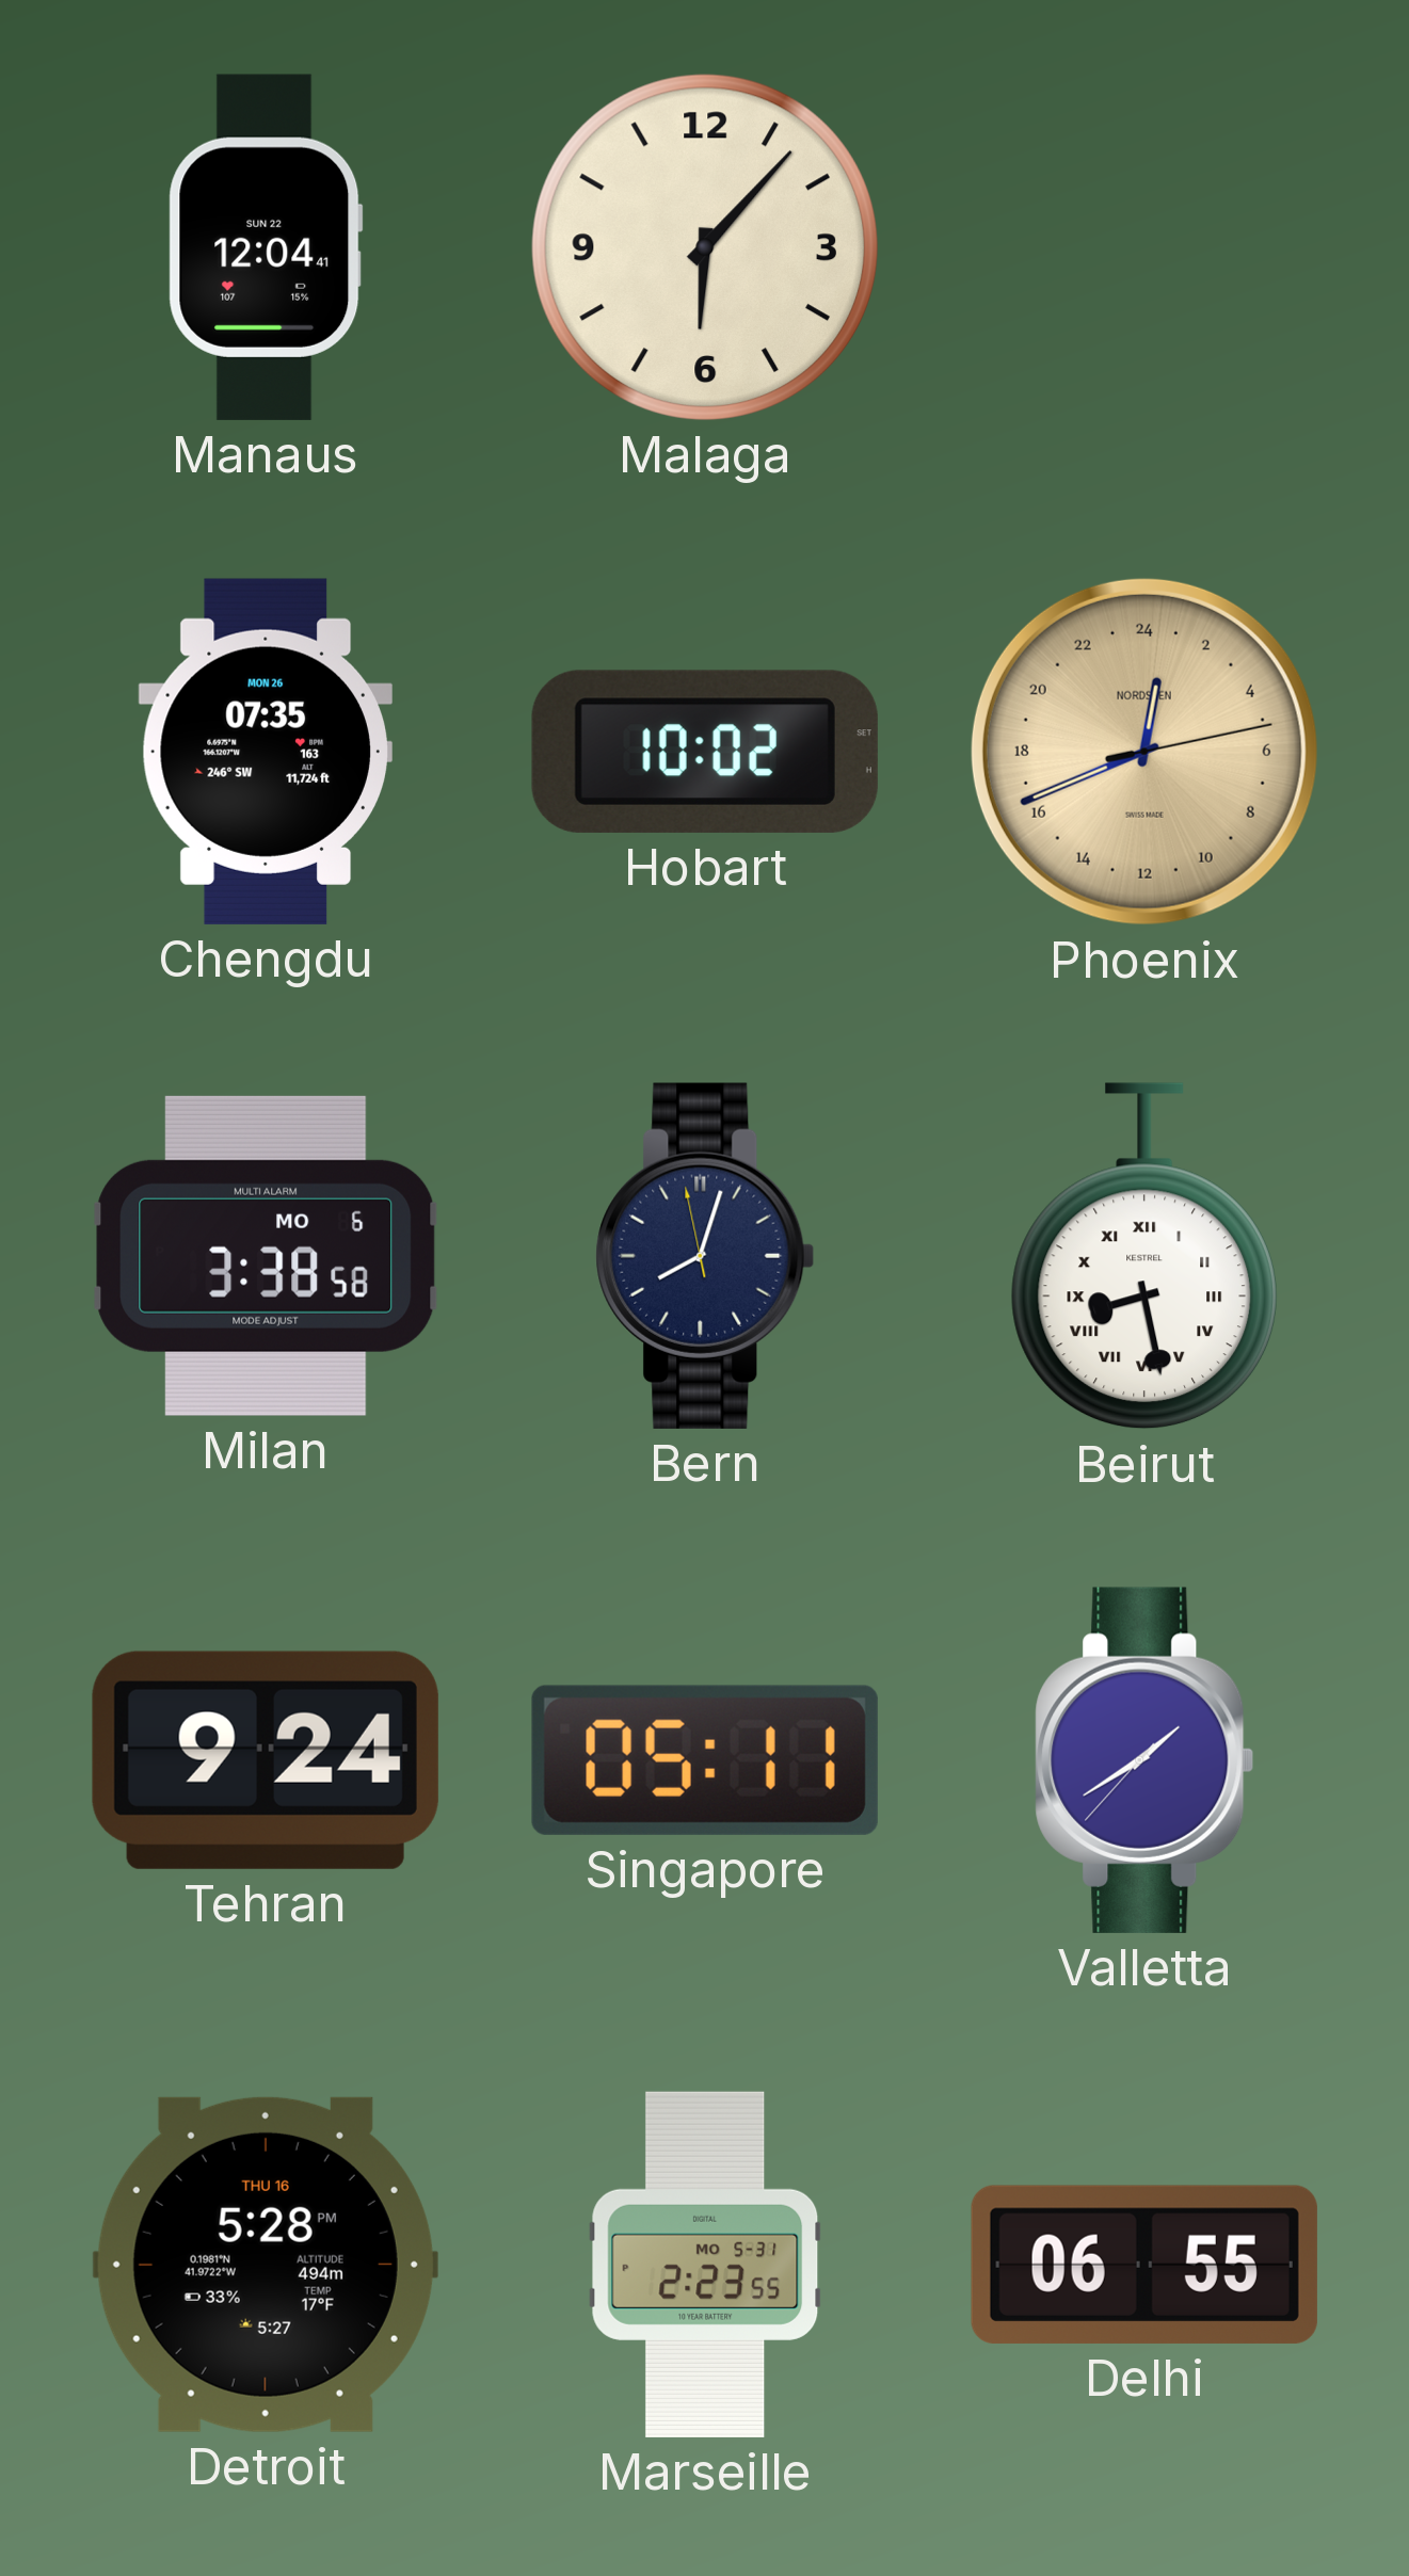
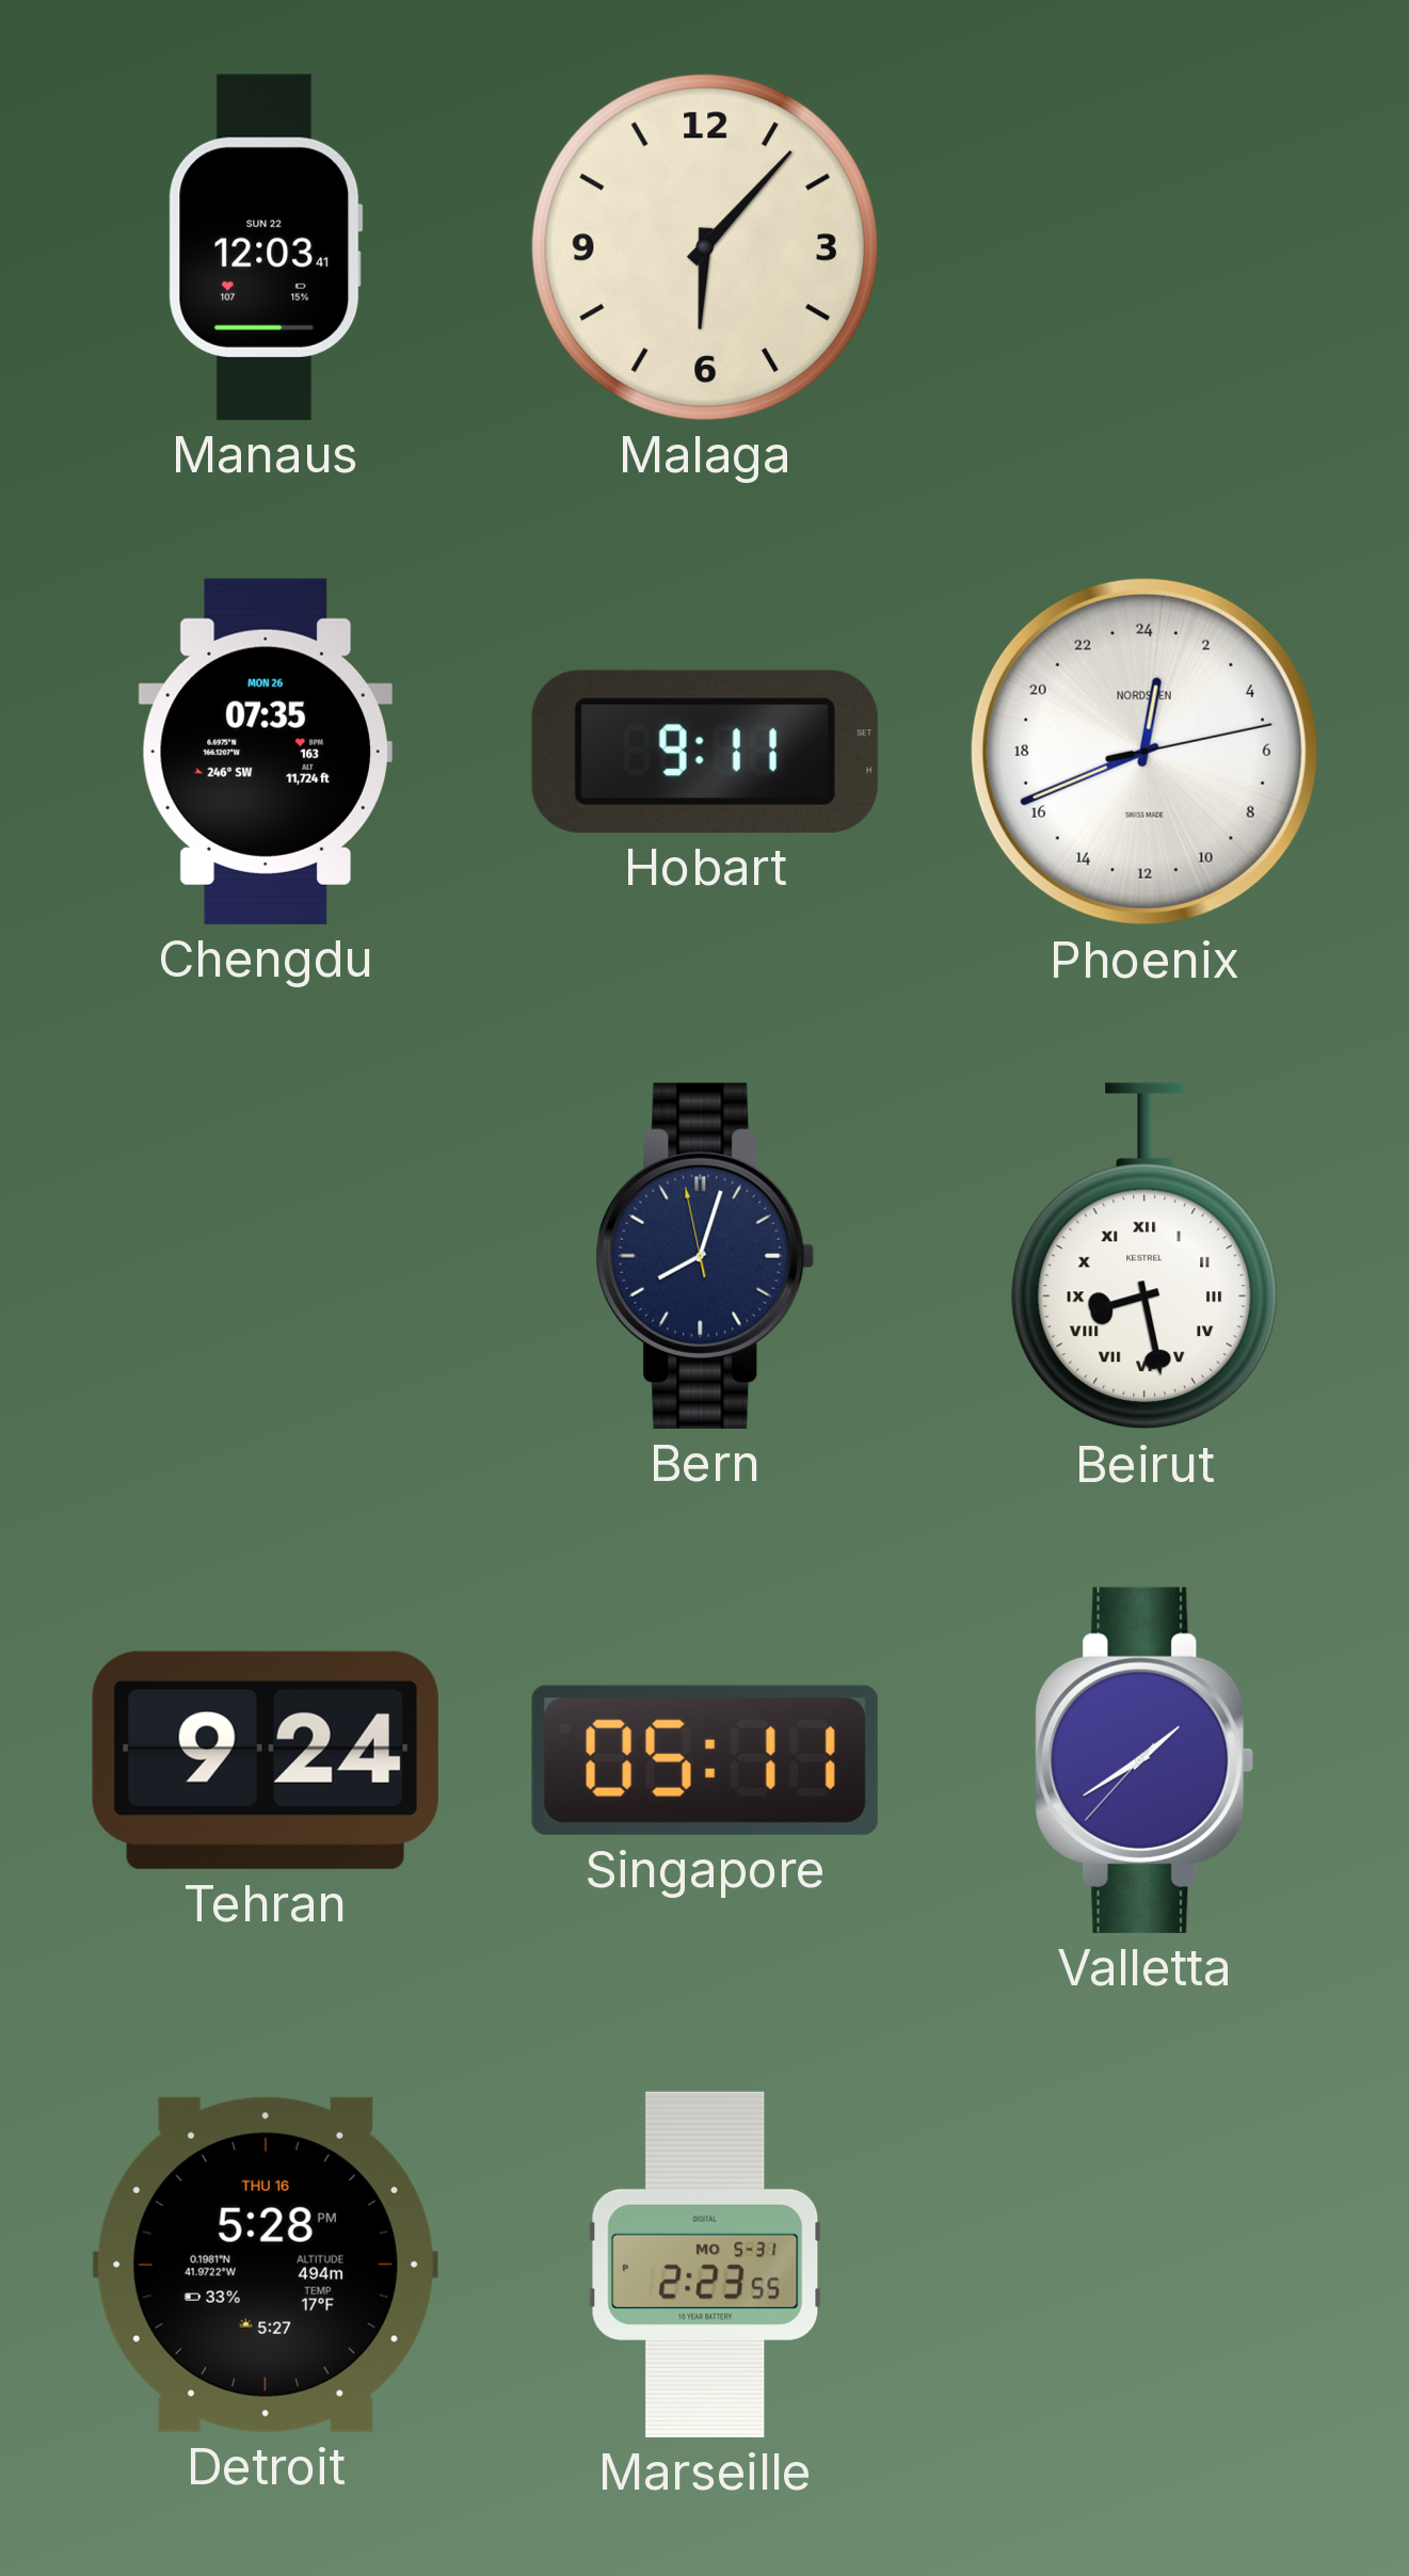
Manaus: 12:04 -> 12:03
Hobart: 10:02 -> 9:11
Phoenix dial: champagne -> white
Milan: 3:38 -> none
Delhi: 06:55 -> none
